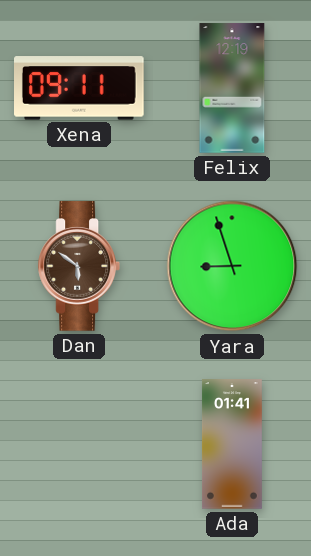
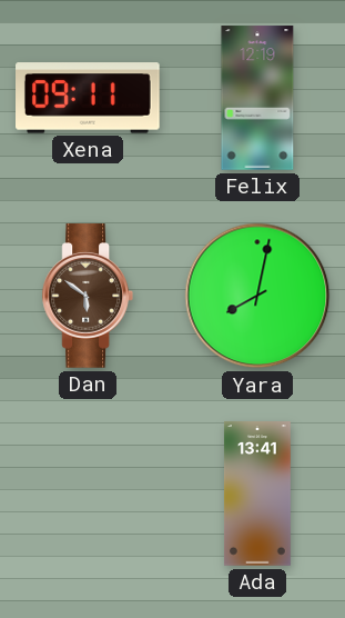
Yara: 8:57 -> 8:02
Ada: 01:41 -> 13:41
